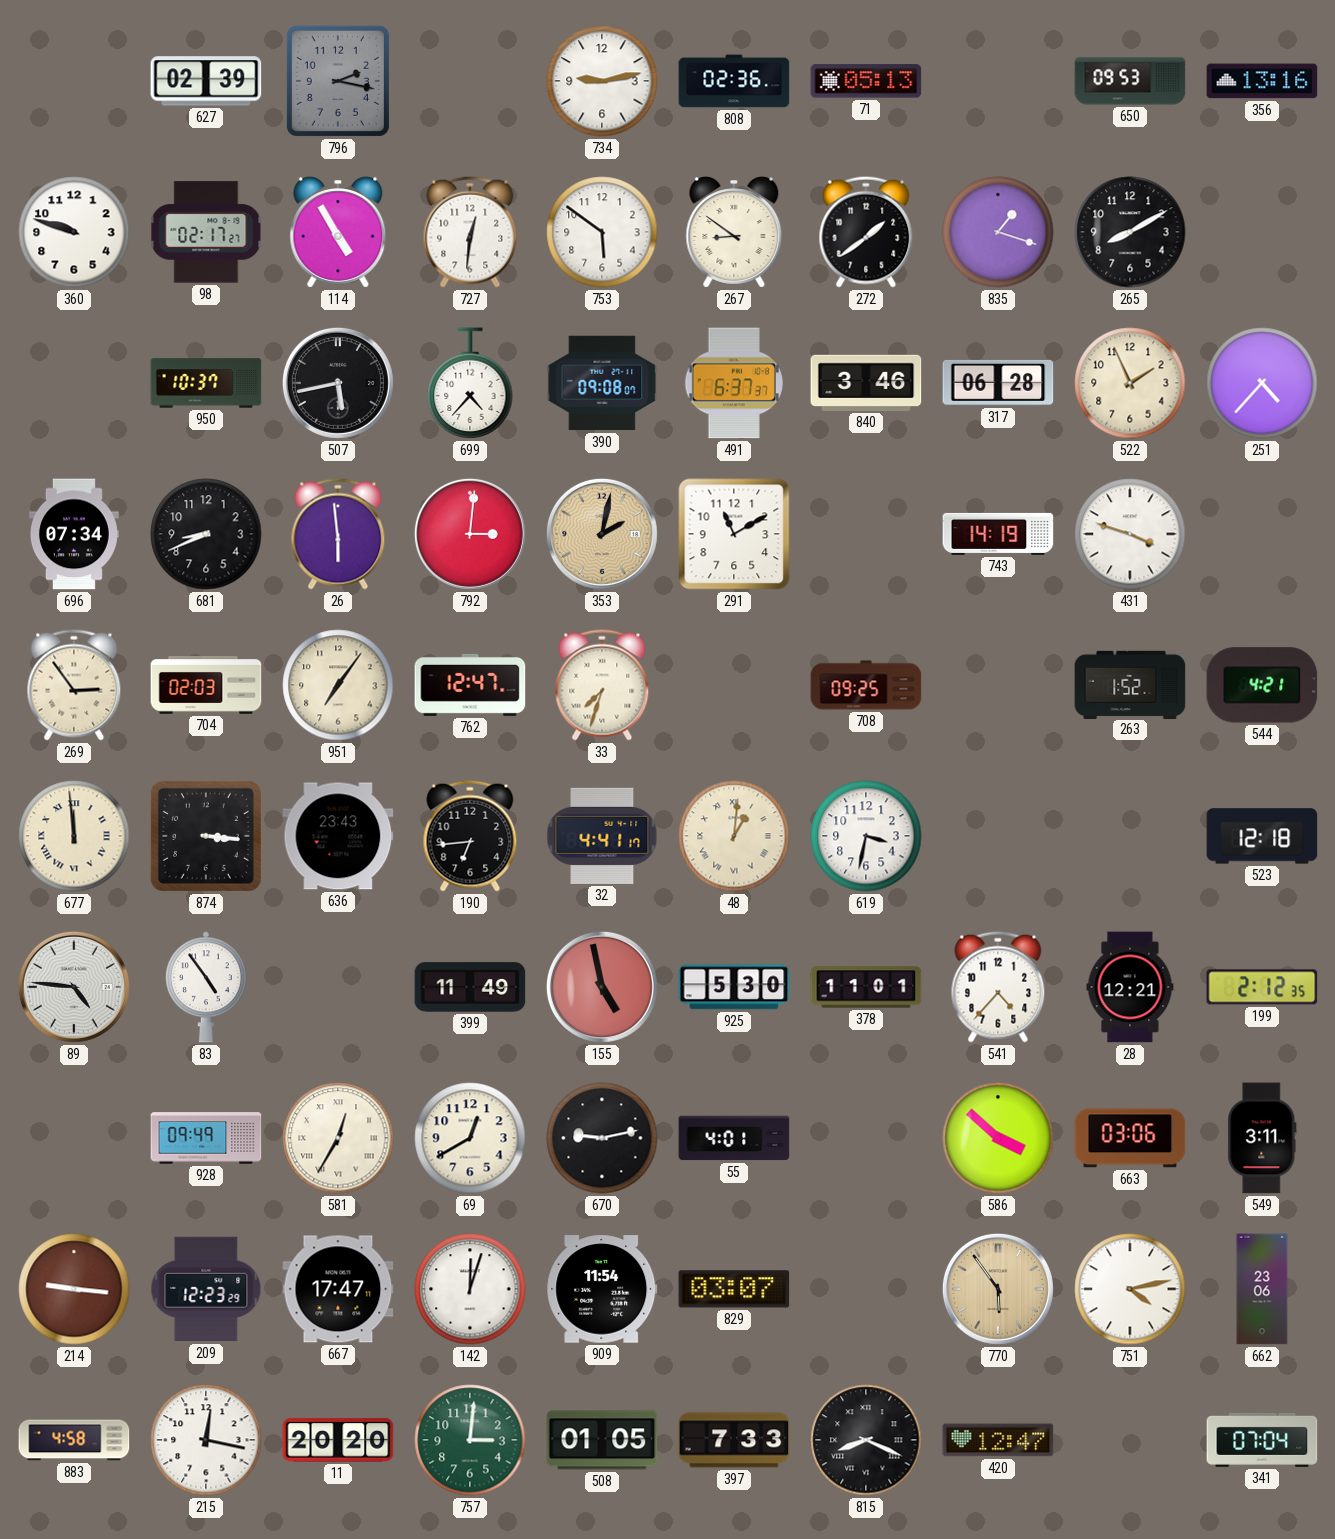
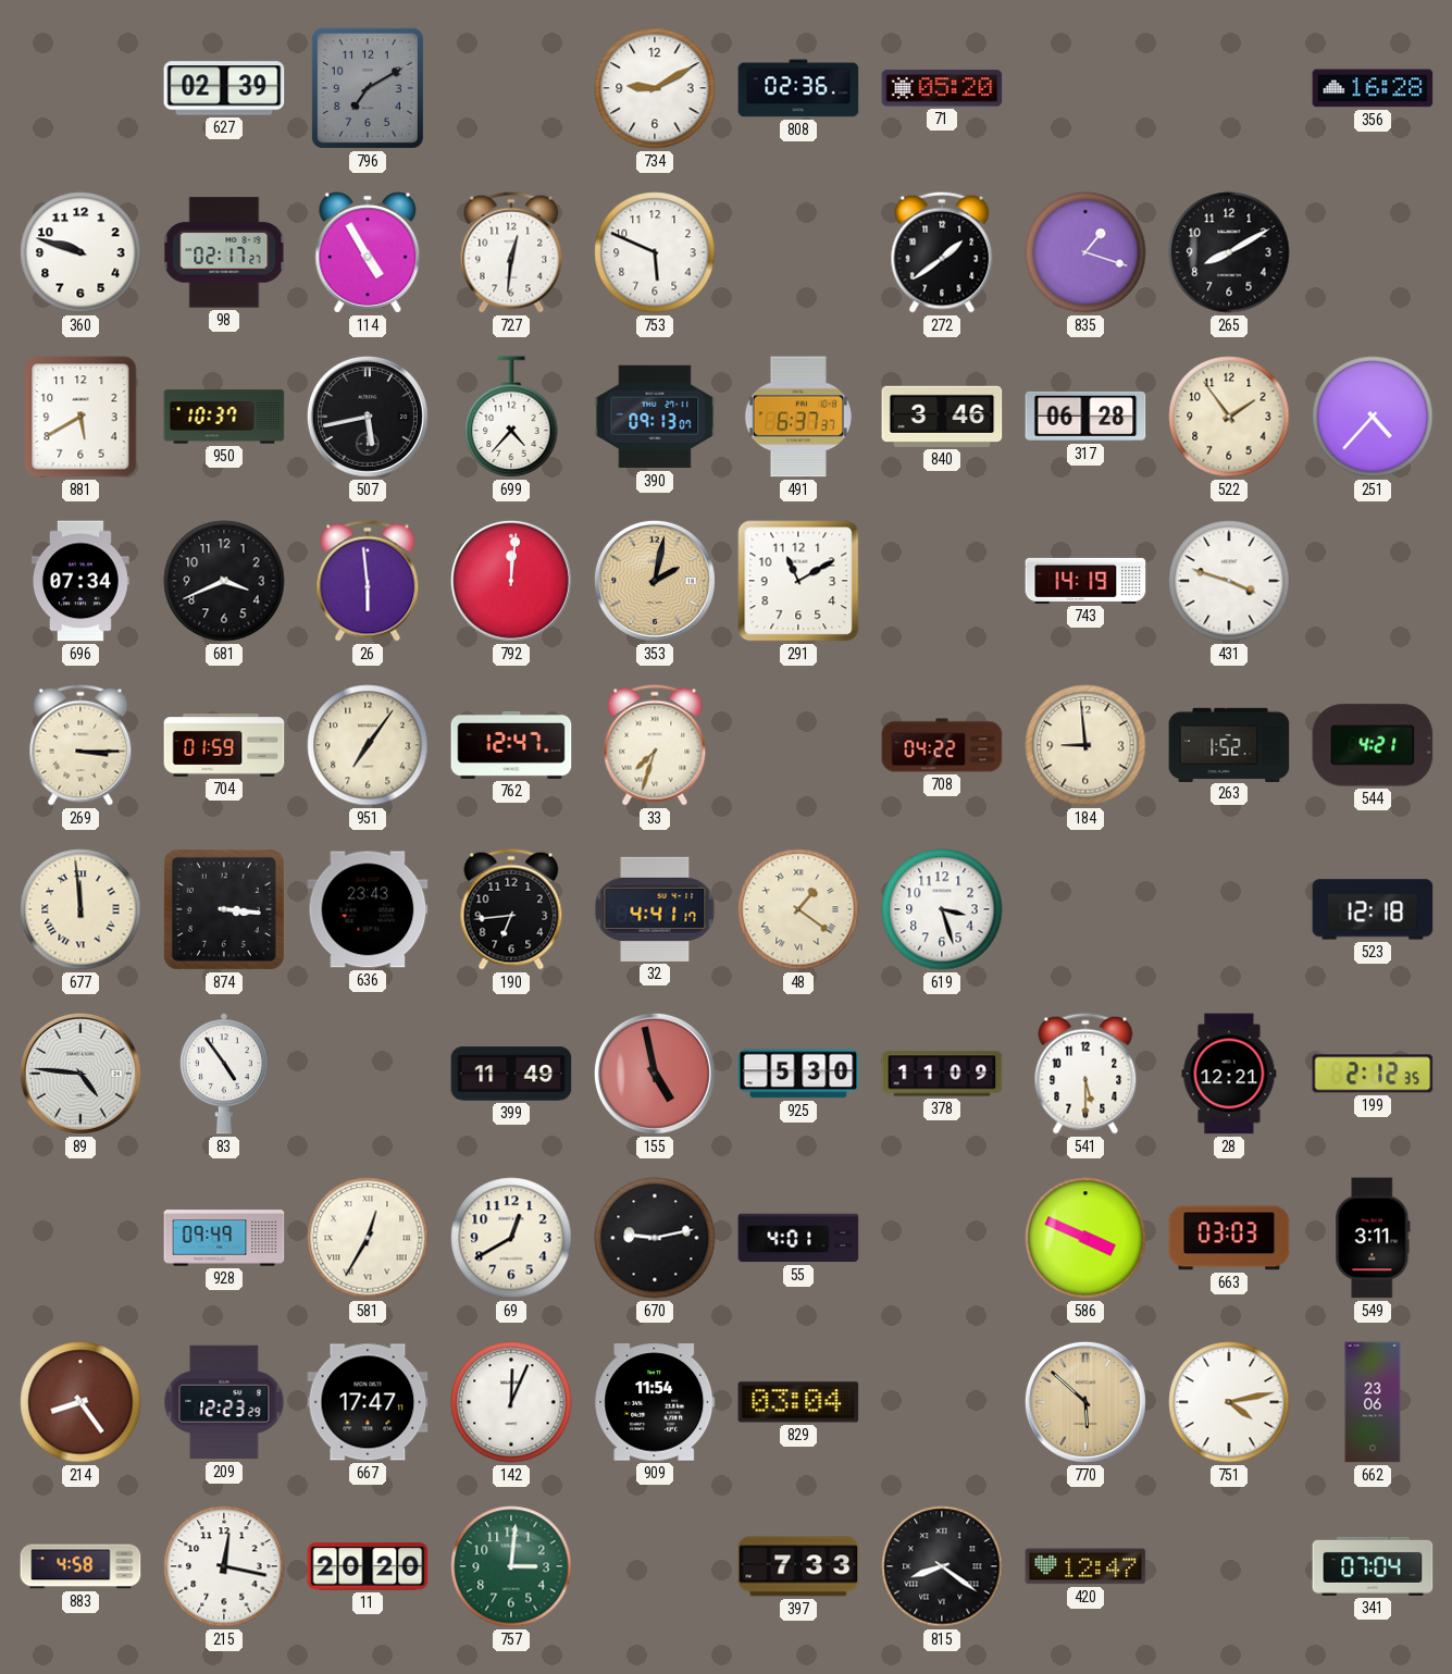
796: 2:17 -> 7:10
734: 9:13 -> 9:10
71: 05:13 -> 05:20
650: 09:53 -> none
356: 13:16 -> 16:28
753: 5:51 -> 5:49
267: 8:51 -> none
881: none -> 5:40
390: 09:08 -> 09:13
522: 1:56 -> 1:54
681: 8:41 -> 3:41
792: 3:01 -> 12:01
269: 2:54 -> 3:15
704: 02:03 -> 01:59
708: 09:25 -> 04:22
184: none -> 8:59
48: 1:01 -> 1:21
619: 3:32 -> 3:27
378: 11:01 -> 11:09
541: 4:37 -> 5:30
586: 3:52 -> 3:49
663: 03:06 -> 03:03
214: 9:16 -> 8:24
142: 12:03 -> 12:04
829: 03:07 -> 03:04
770: 5:54 -> 5:52
508: 01:05 -> none
815: 8:19 -> 8:21
